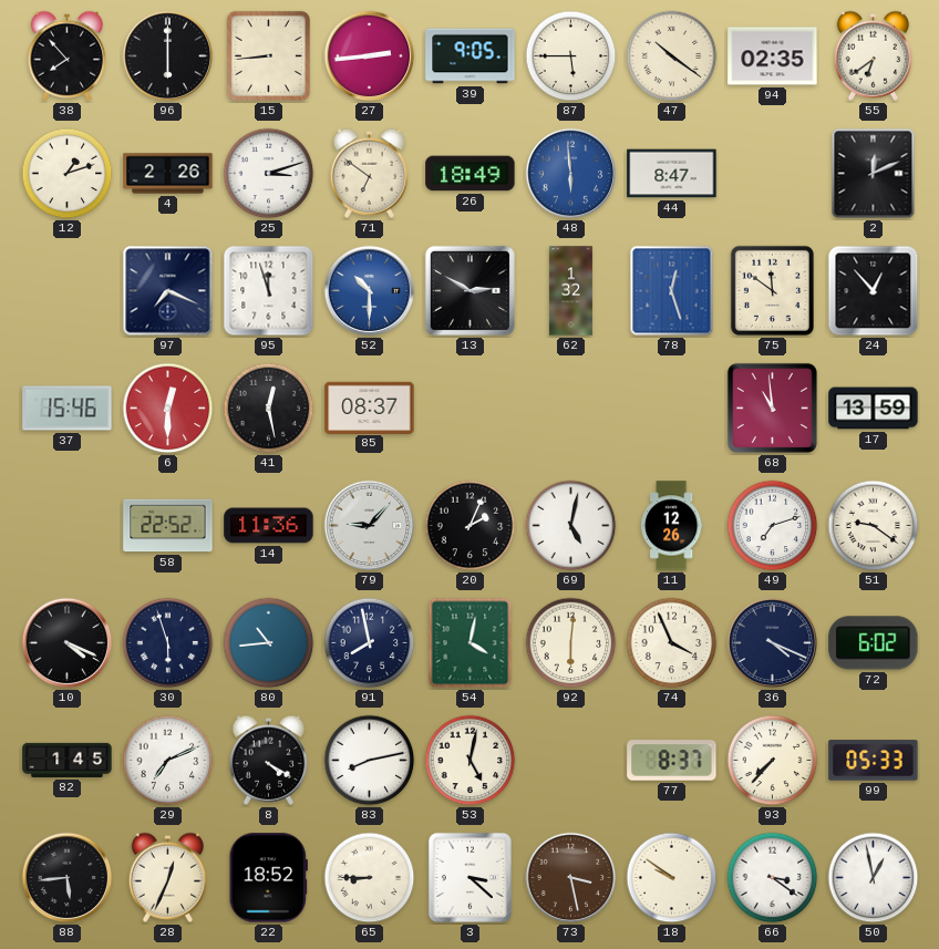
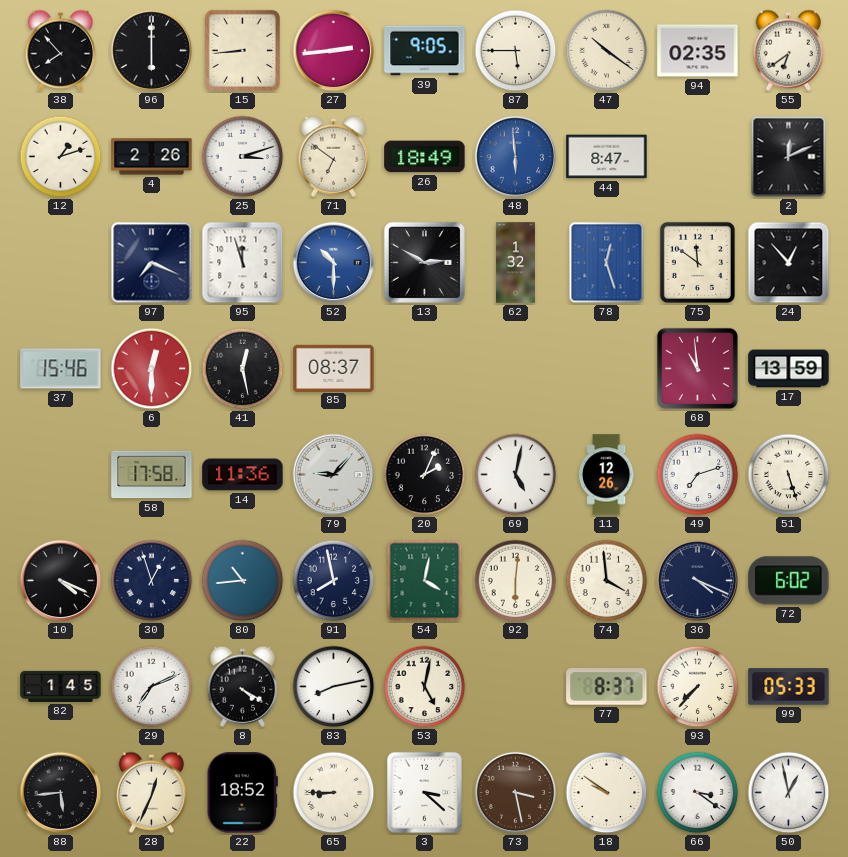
58: 22:52 -> 17:58
51: 9:21 -> 5:27
30: 5:57 -> 12:57
74: 3:56 -> 3:59
